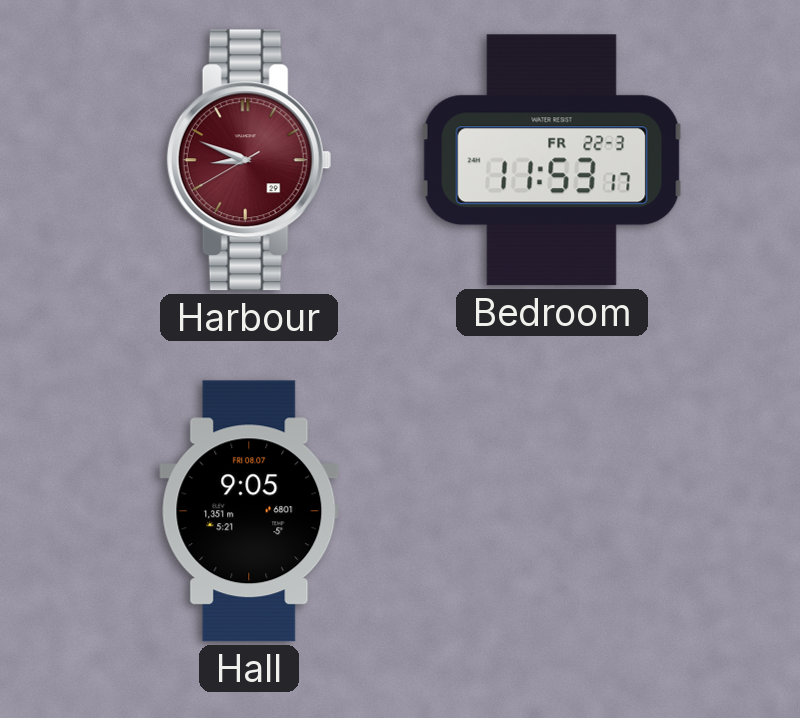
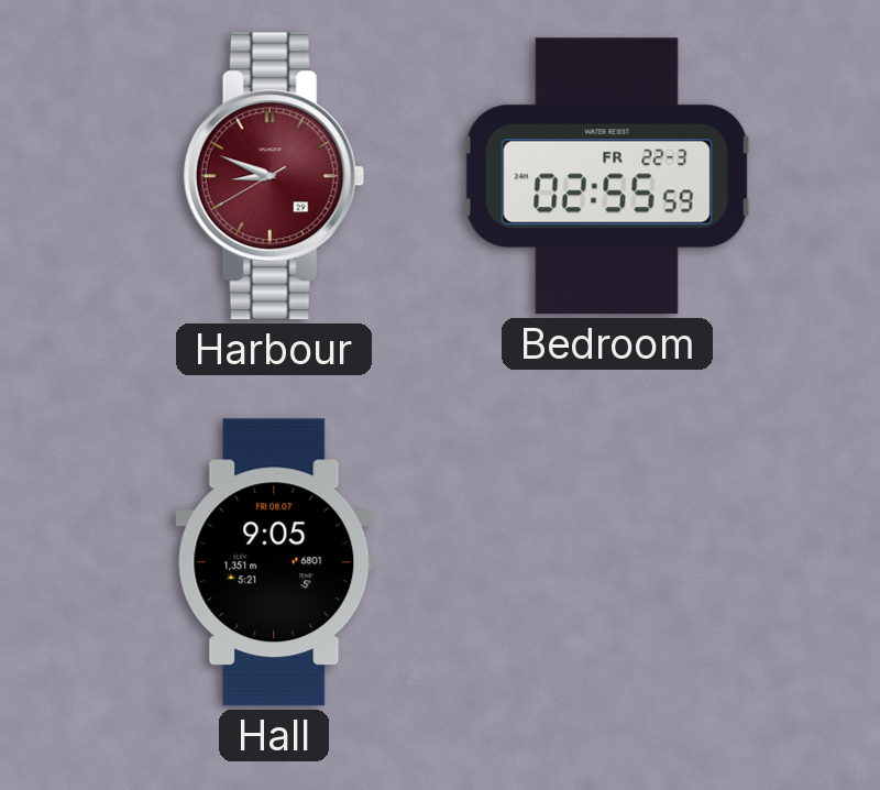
Bedroom: 11:53 -> 02:55
